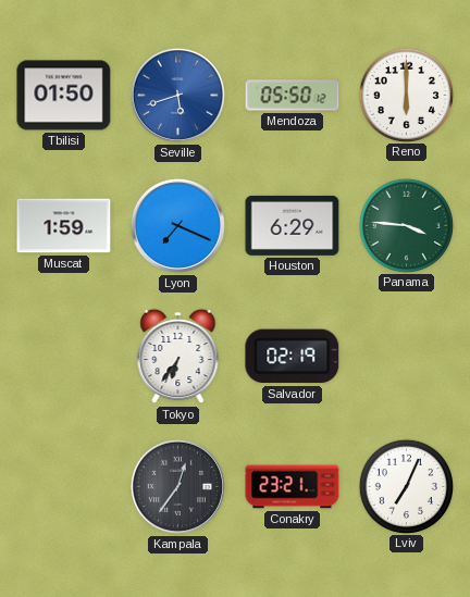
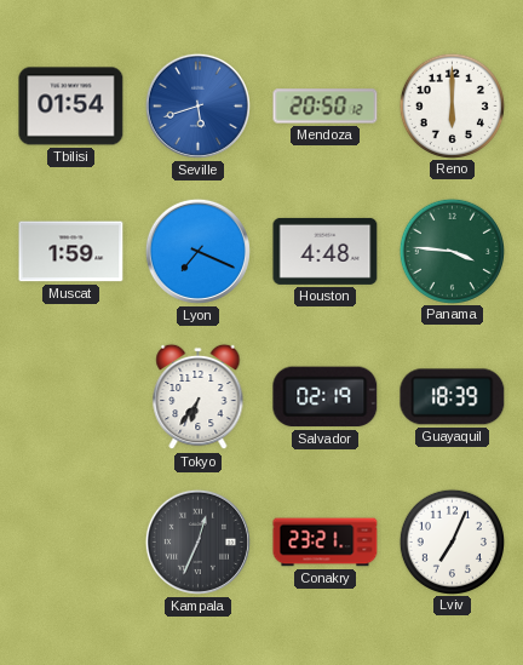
Tbilisi: 01:50 -> 01:54
Mendoza: 05:50 -> 20:50
Houston: 6:29 -> 4:48
Guayaquil: none -> 18:39
Kampala: 12:36 -> 12:34
